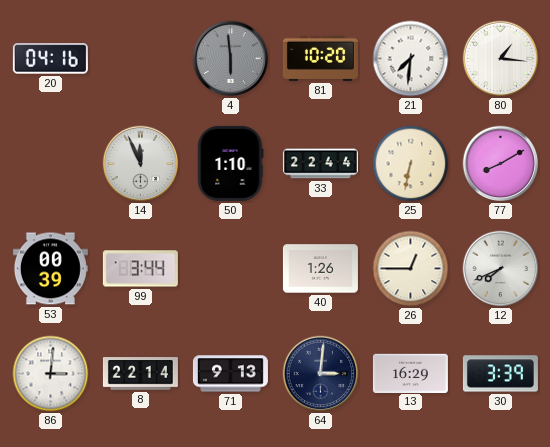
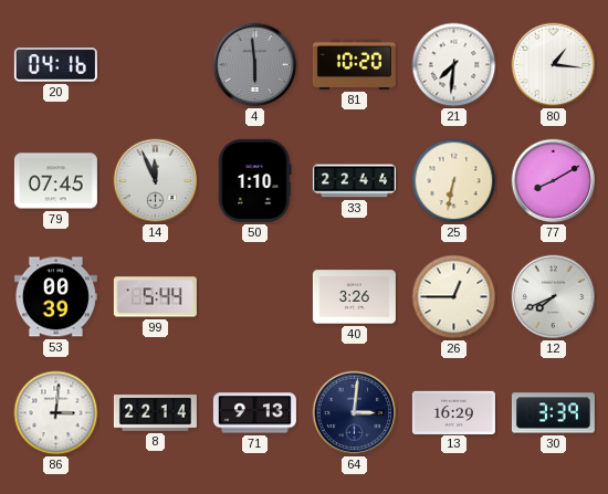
79: none -> 07:45
99: 3:44 -> 5:44
40: 1:26 -> 3:26
